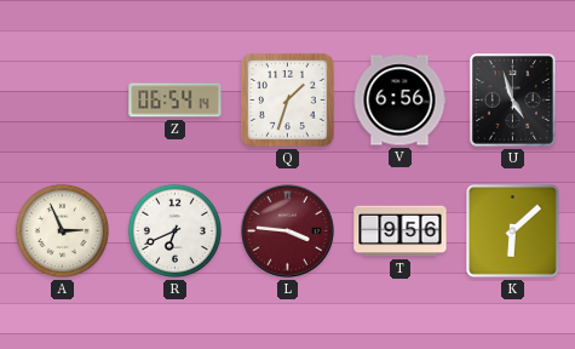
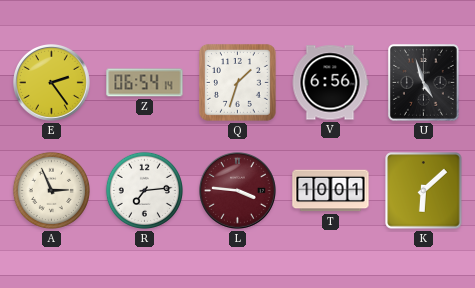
E: none -> 2:24
R: 6:41 -> 7:14
T: 9:56 -> 10:01
